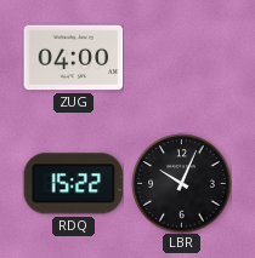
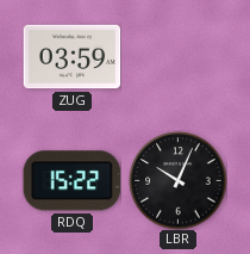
ZUG: 04:00 -> 03:59
